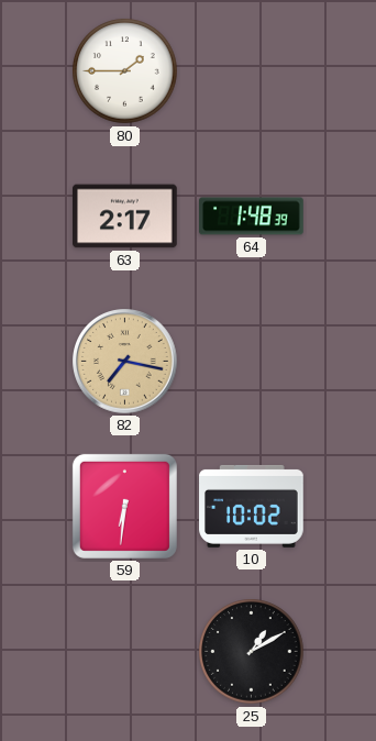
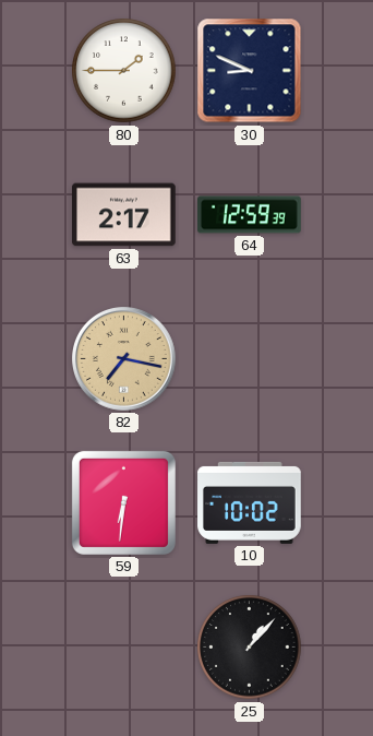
30: none -> 8:49
64: 1:48 -> 12:59
25: 1:10 -> 1:07
